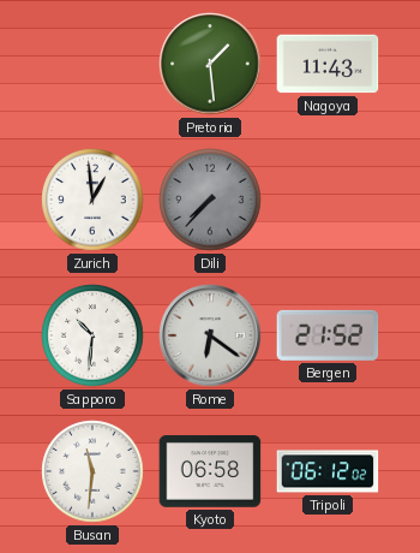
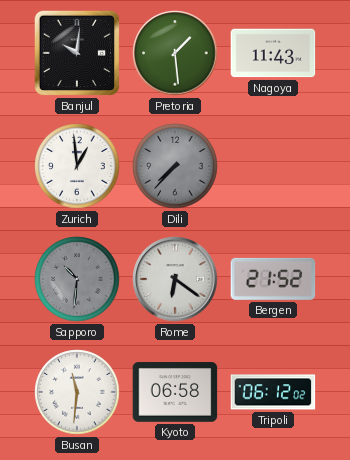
Banjul: none -> 10:01
Sapporo dial: white -> grey
